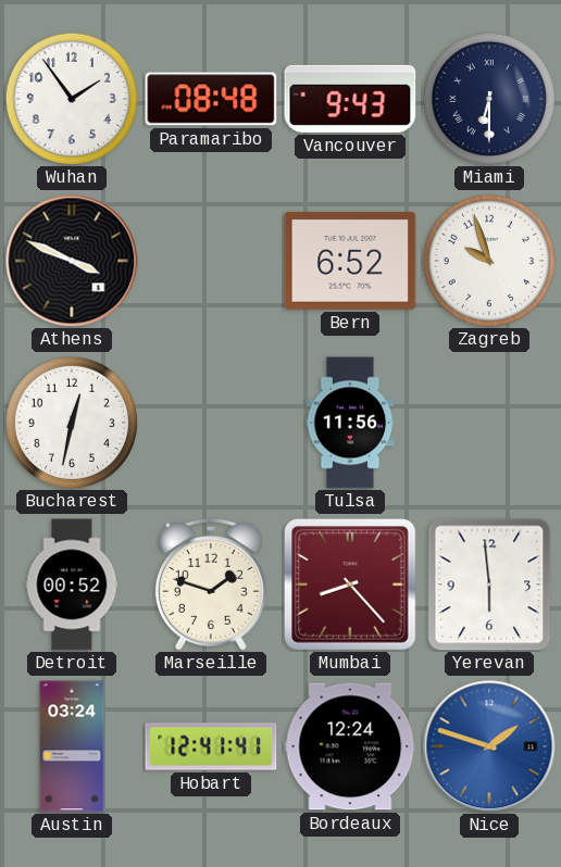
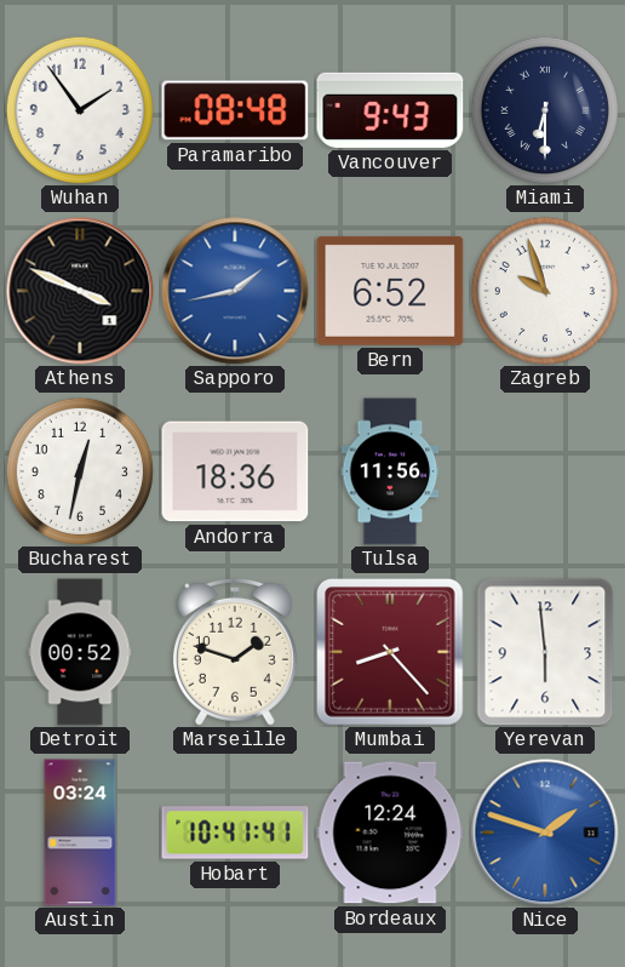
Sapporo: none -> 1:43
Andorra: none -> 18:36
Hobart: 12:41 -> 10:41
